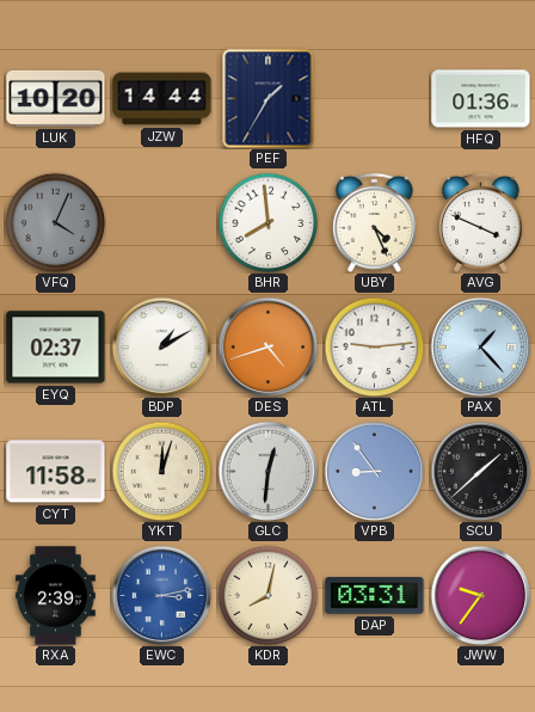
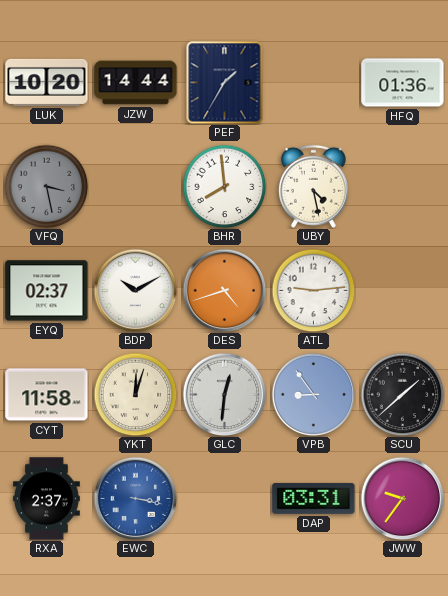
VFQ: 4:04 -> 3:28
UBY: 4:26 -> 4:28
AVG: 3:49 -> none
BDP: 1:10 -> 10:10
PAX: 1:23 -> none
RXA: 2:39 -> 2:37
EWC: 3:13 -> 3:17
KDR: 8:02 -> none
